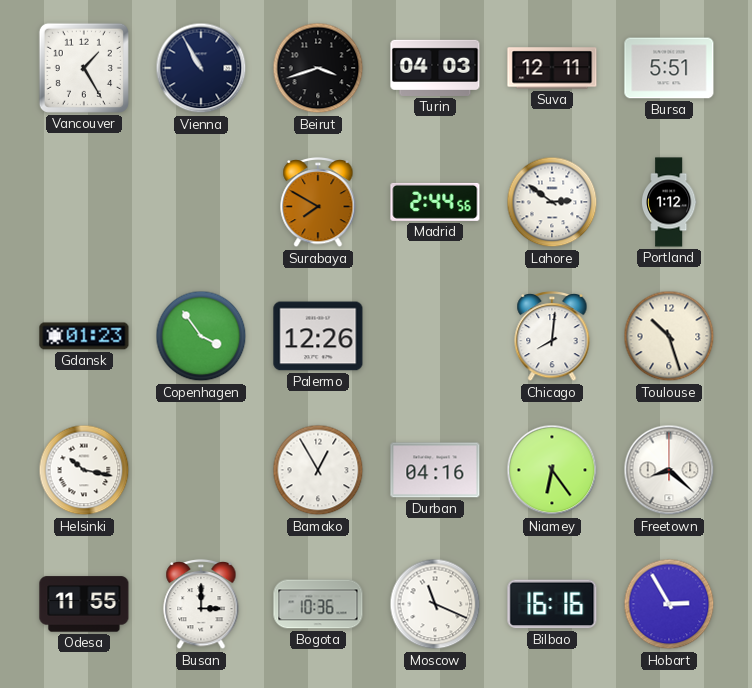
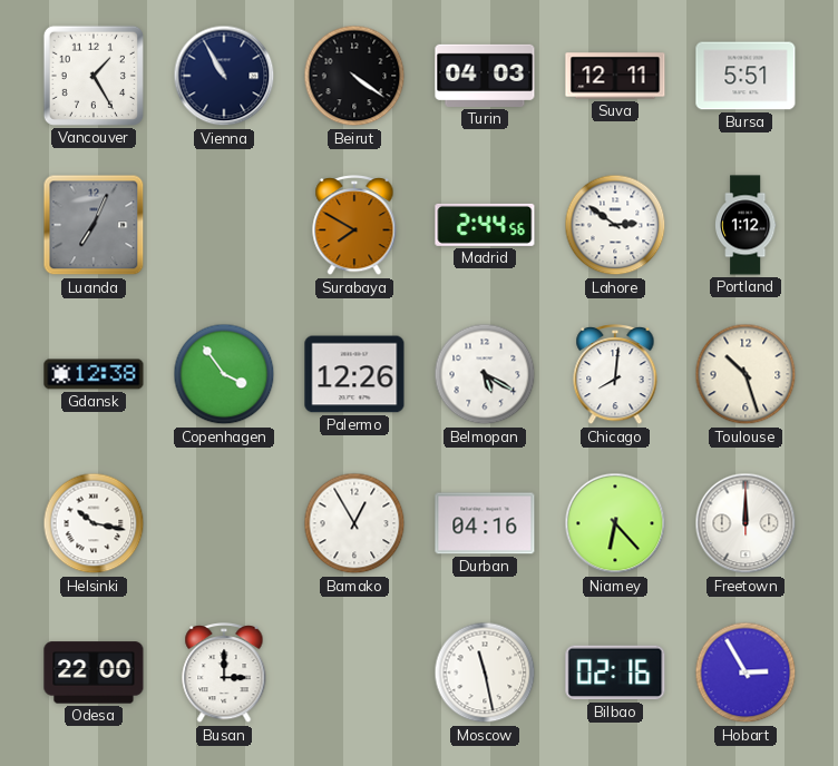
Beirut: 3:42 -> 4:21
Luanda: none -> 7:04
Gdansk: 01:23 -> 12:38
Belmopan: none -> 5:20
Niamey: 6:24 -> 6:23
Freetown: 8:22 -> 12:00
Odesa: 11:55 -> 22:00
Bogota: 10:36 -> none
Moscow: 11:19 -> 11:28
Bilbao: 16:16 -> 02:16
